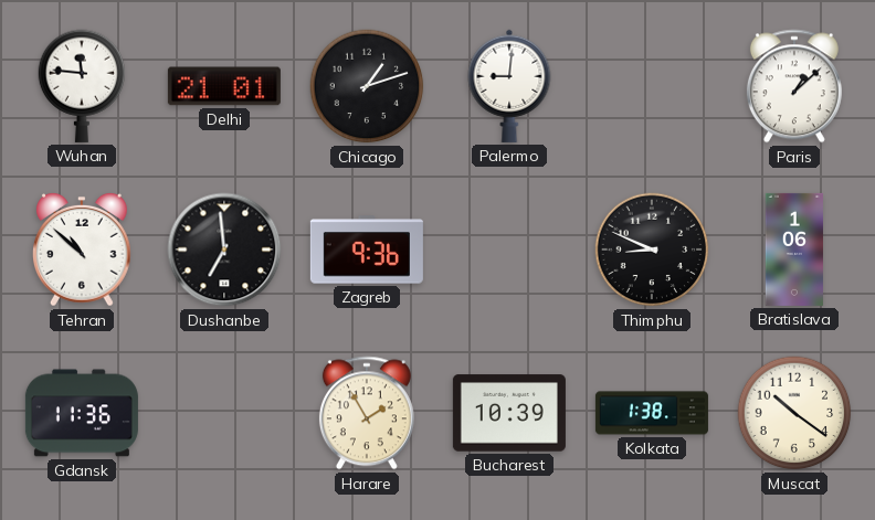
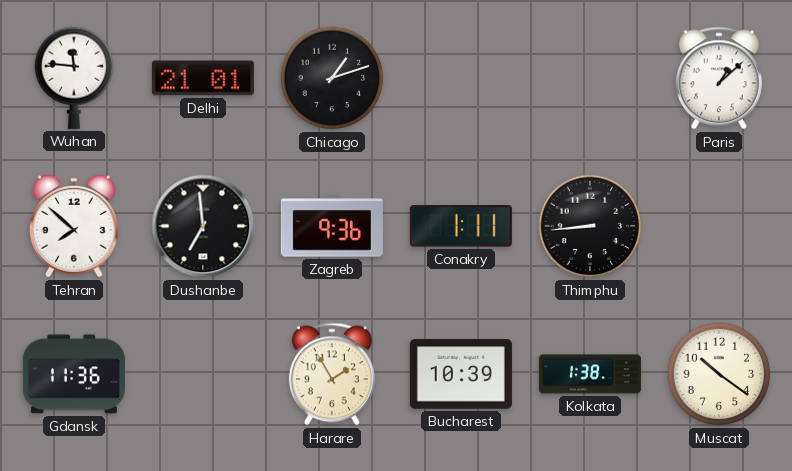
Palermo: 9:01 -> none
Tehran: 10:52 -> 7:52
Conakry: none -> 1:11
Thimphu: 8:49 -> 8:44
Bratislava: 1:06 -> none
